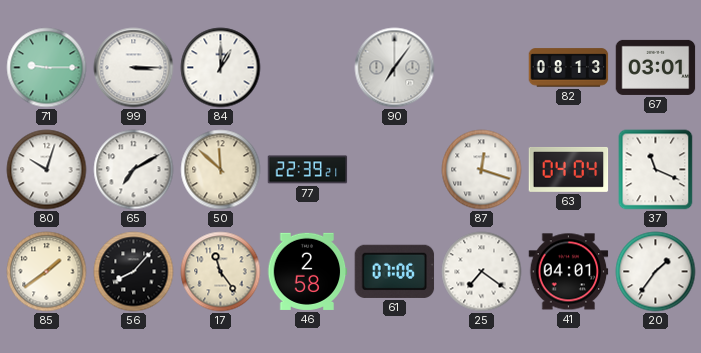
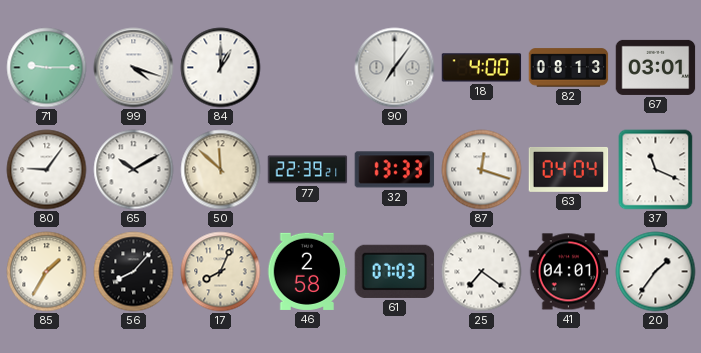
99: 3:15 -> 4:18
18: none -> 4:00
80: 10:03 -> 9:06
65: 7:10 -> 10:10
32: none -> 13:33
85: 1:39 -> 1:35
17: 11:24 -> 8:04
61: 07:06 -> 07:03
